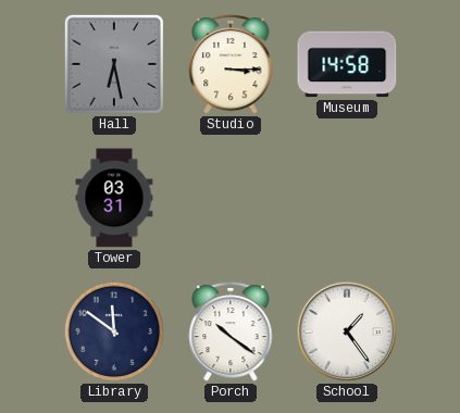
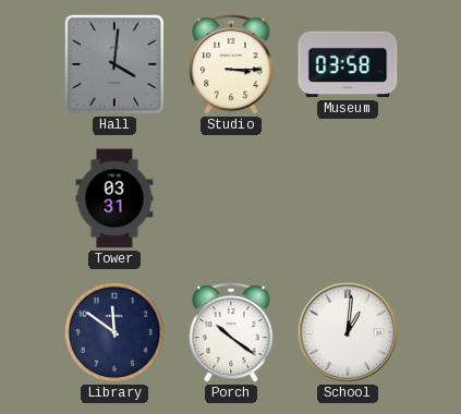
Hall: 6:28 -> 4:01
Museum: 14:58 -> 03:58
School: 1:24 -> 1:01
